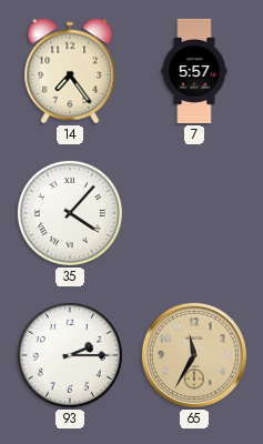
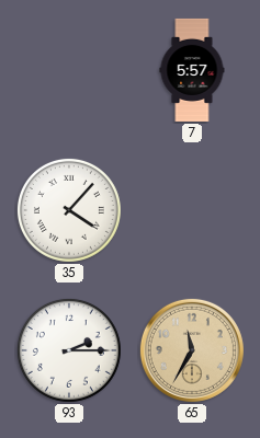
14: 7:24 -> none
